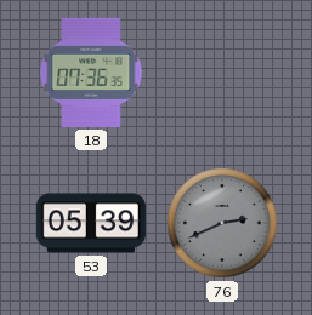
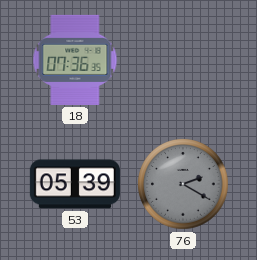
76: 2:41 -> 2:20
